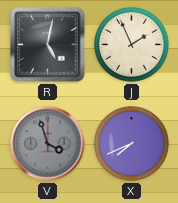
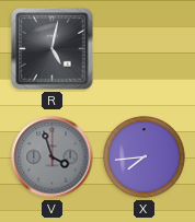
J: 1:56 -> none
X: 7:41 -> 7:44
